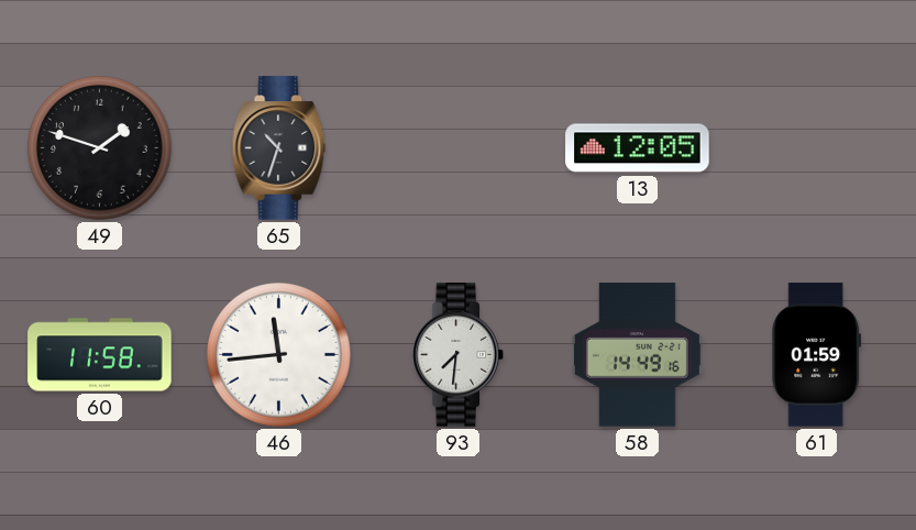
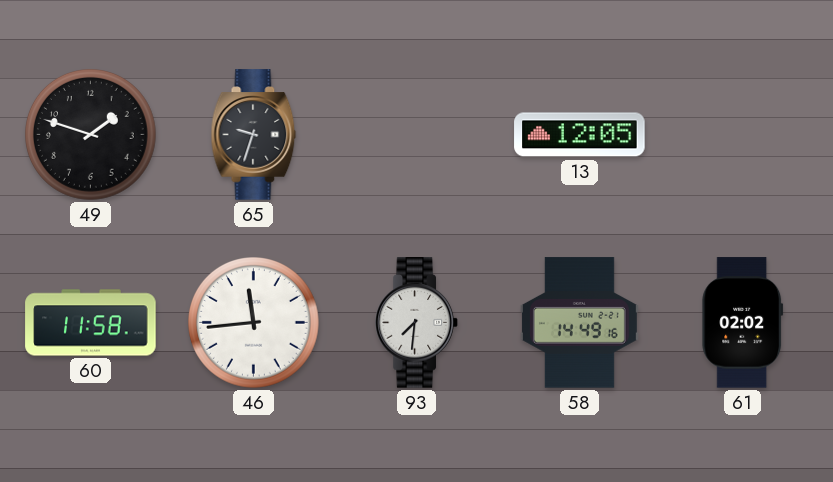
65: 10:33 -> 9:33
61: 01:59 -> 02:02
